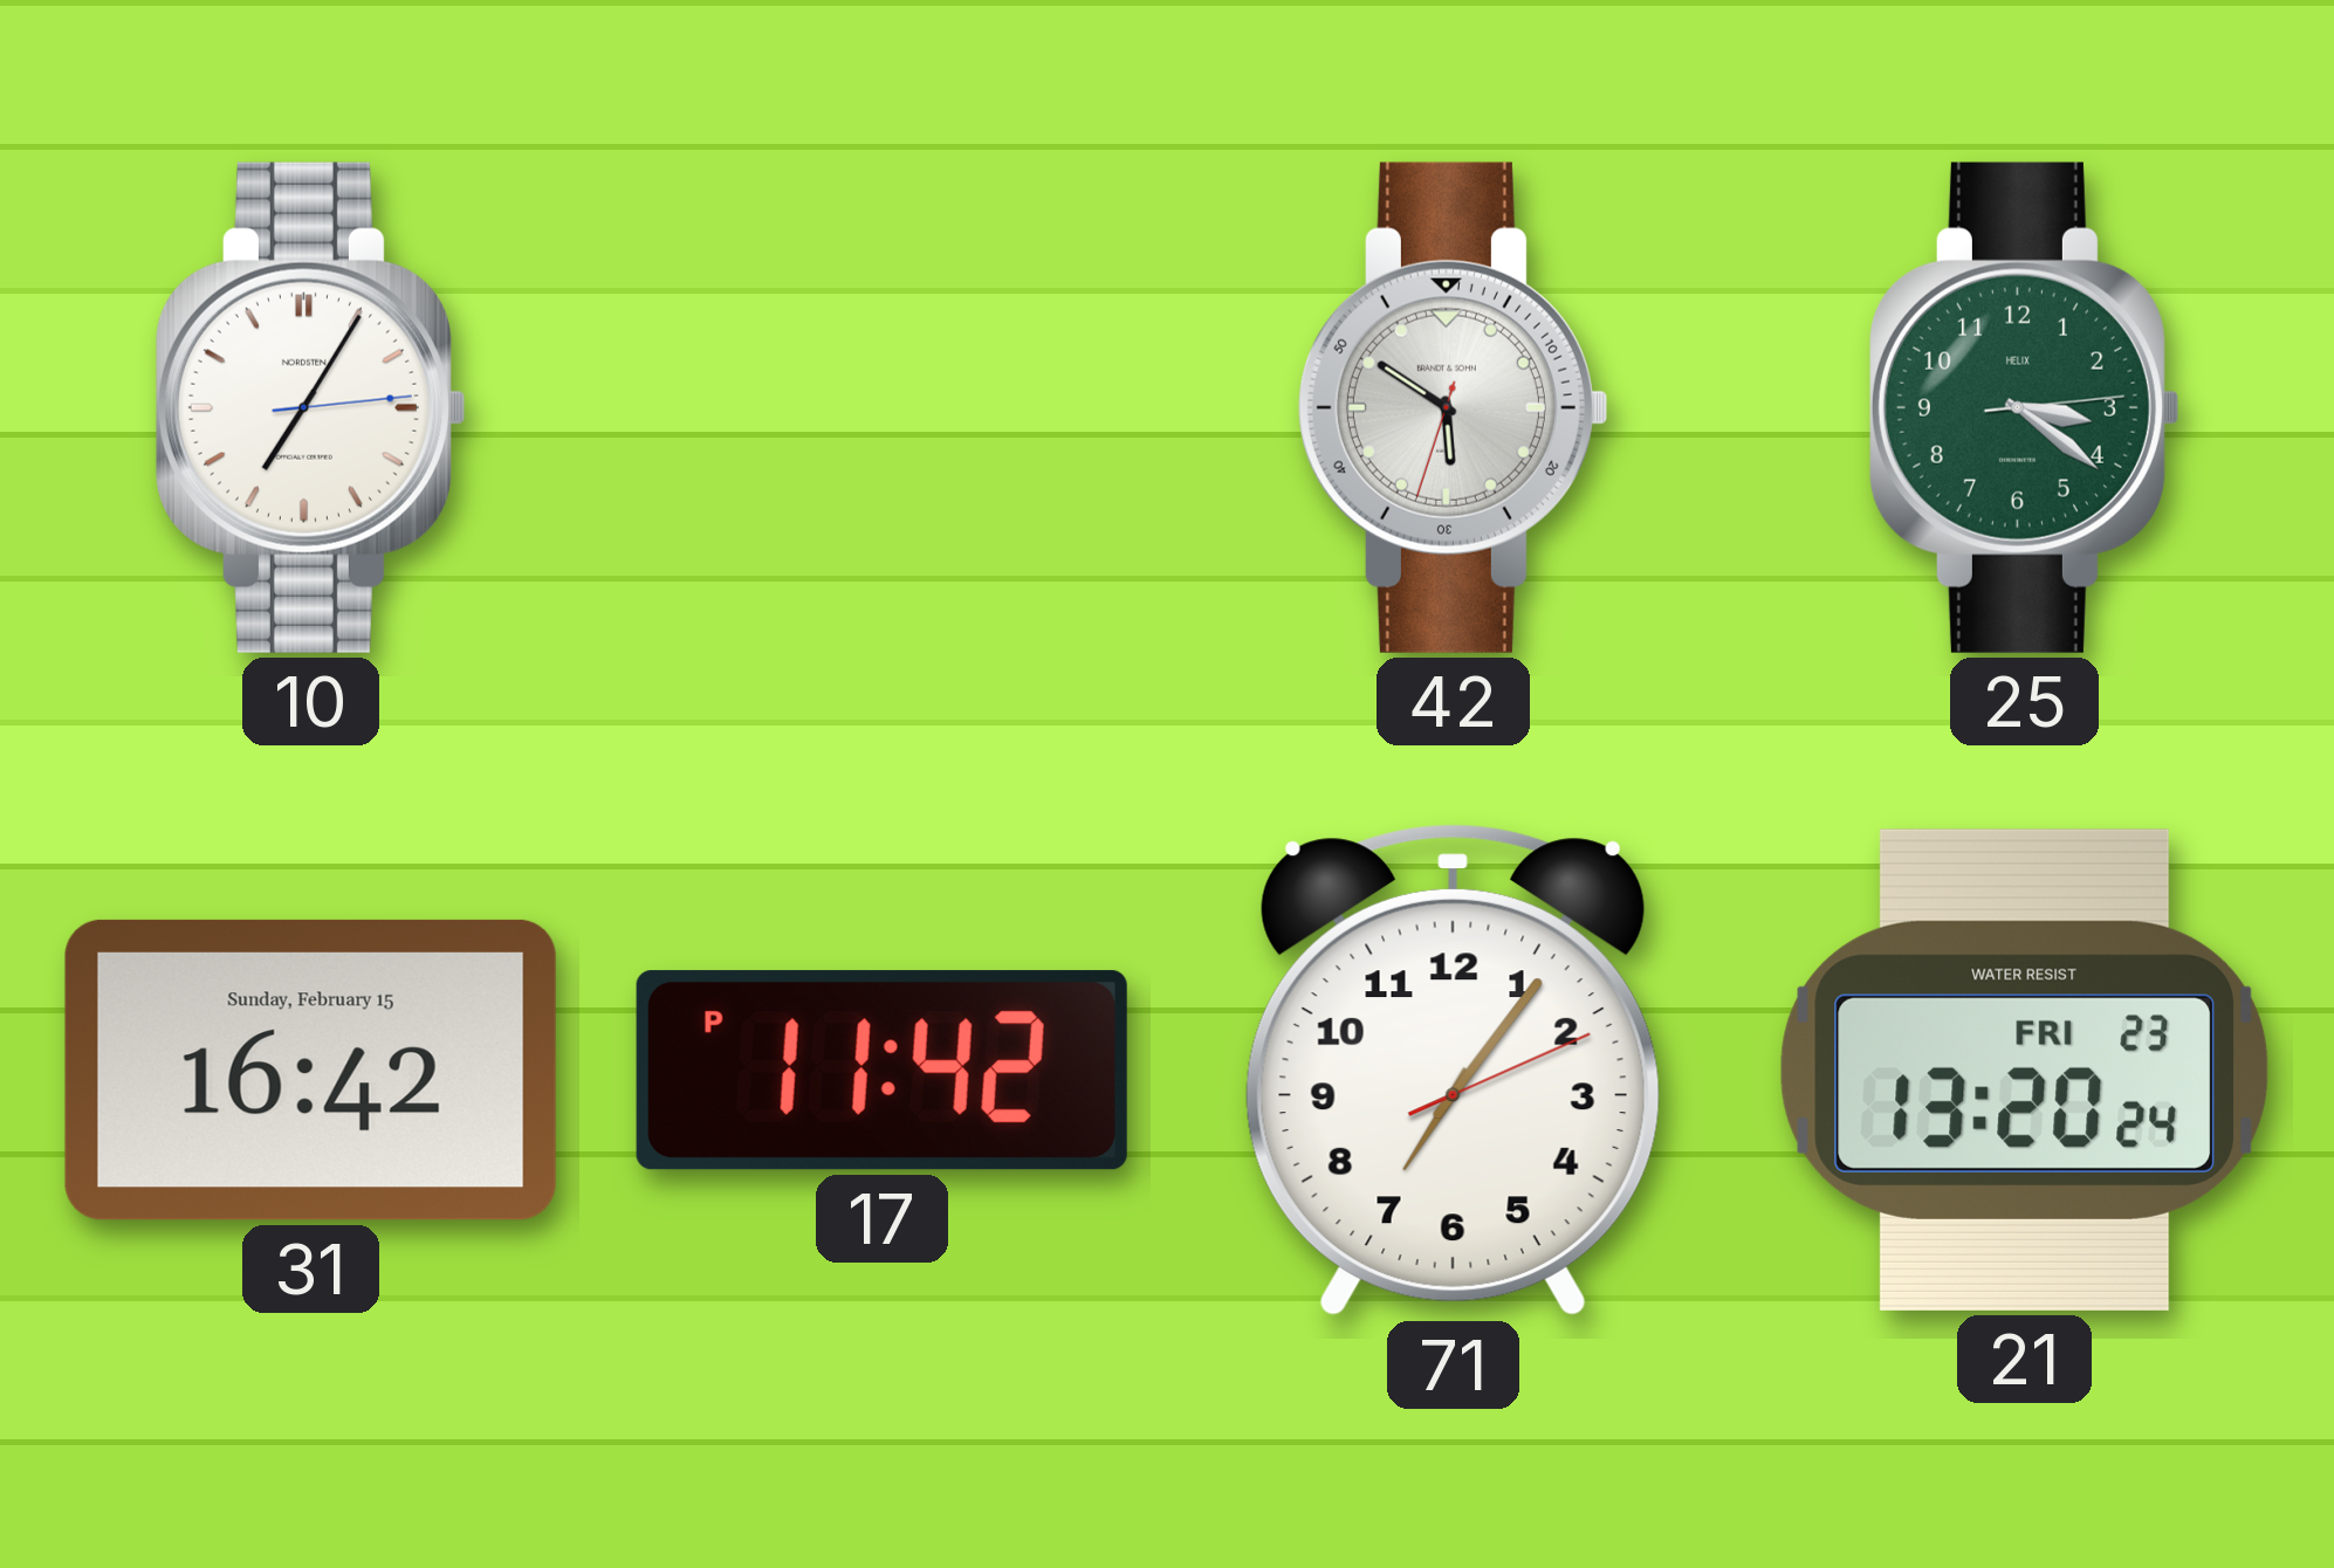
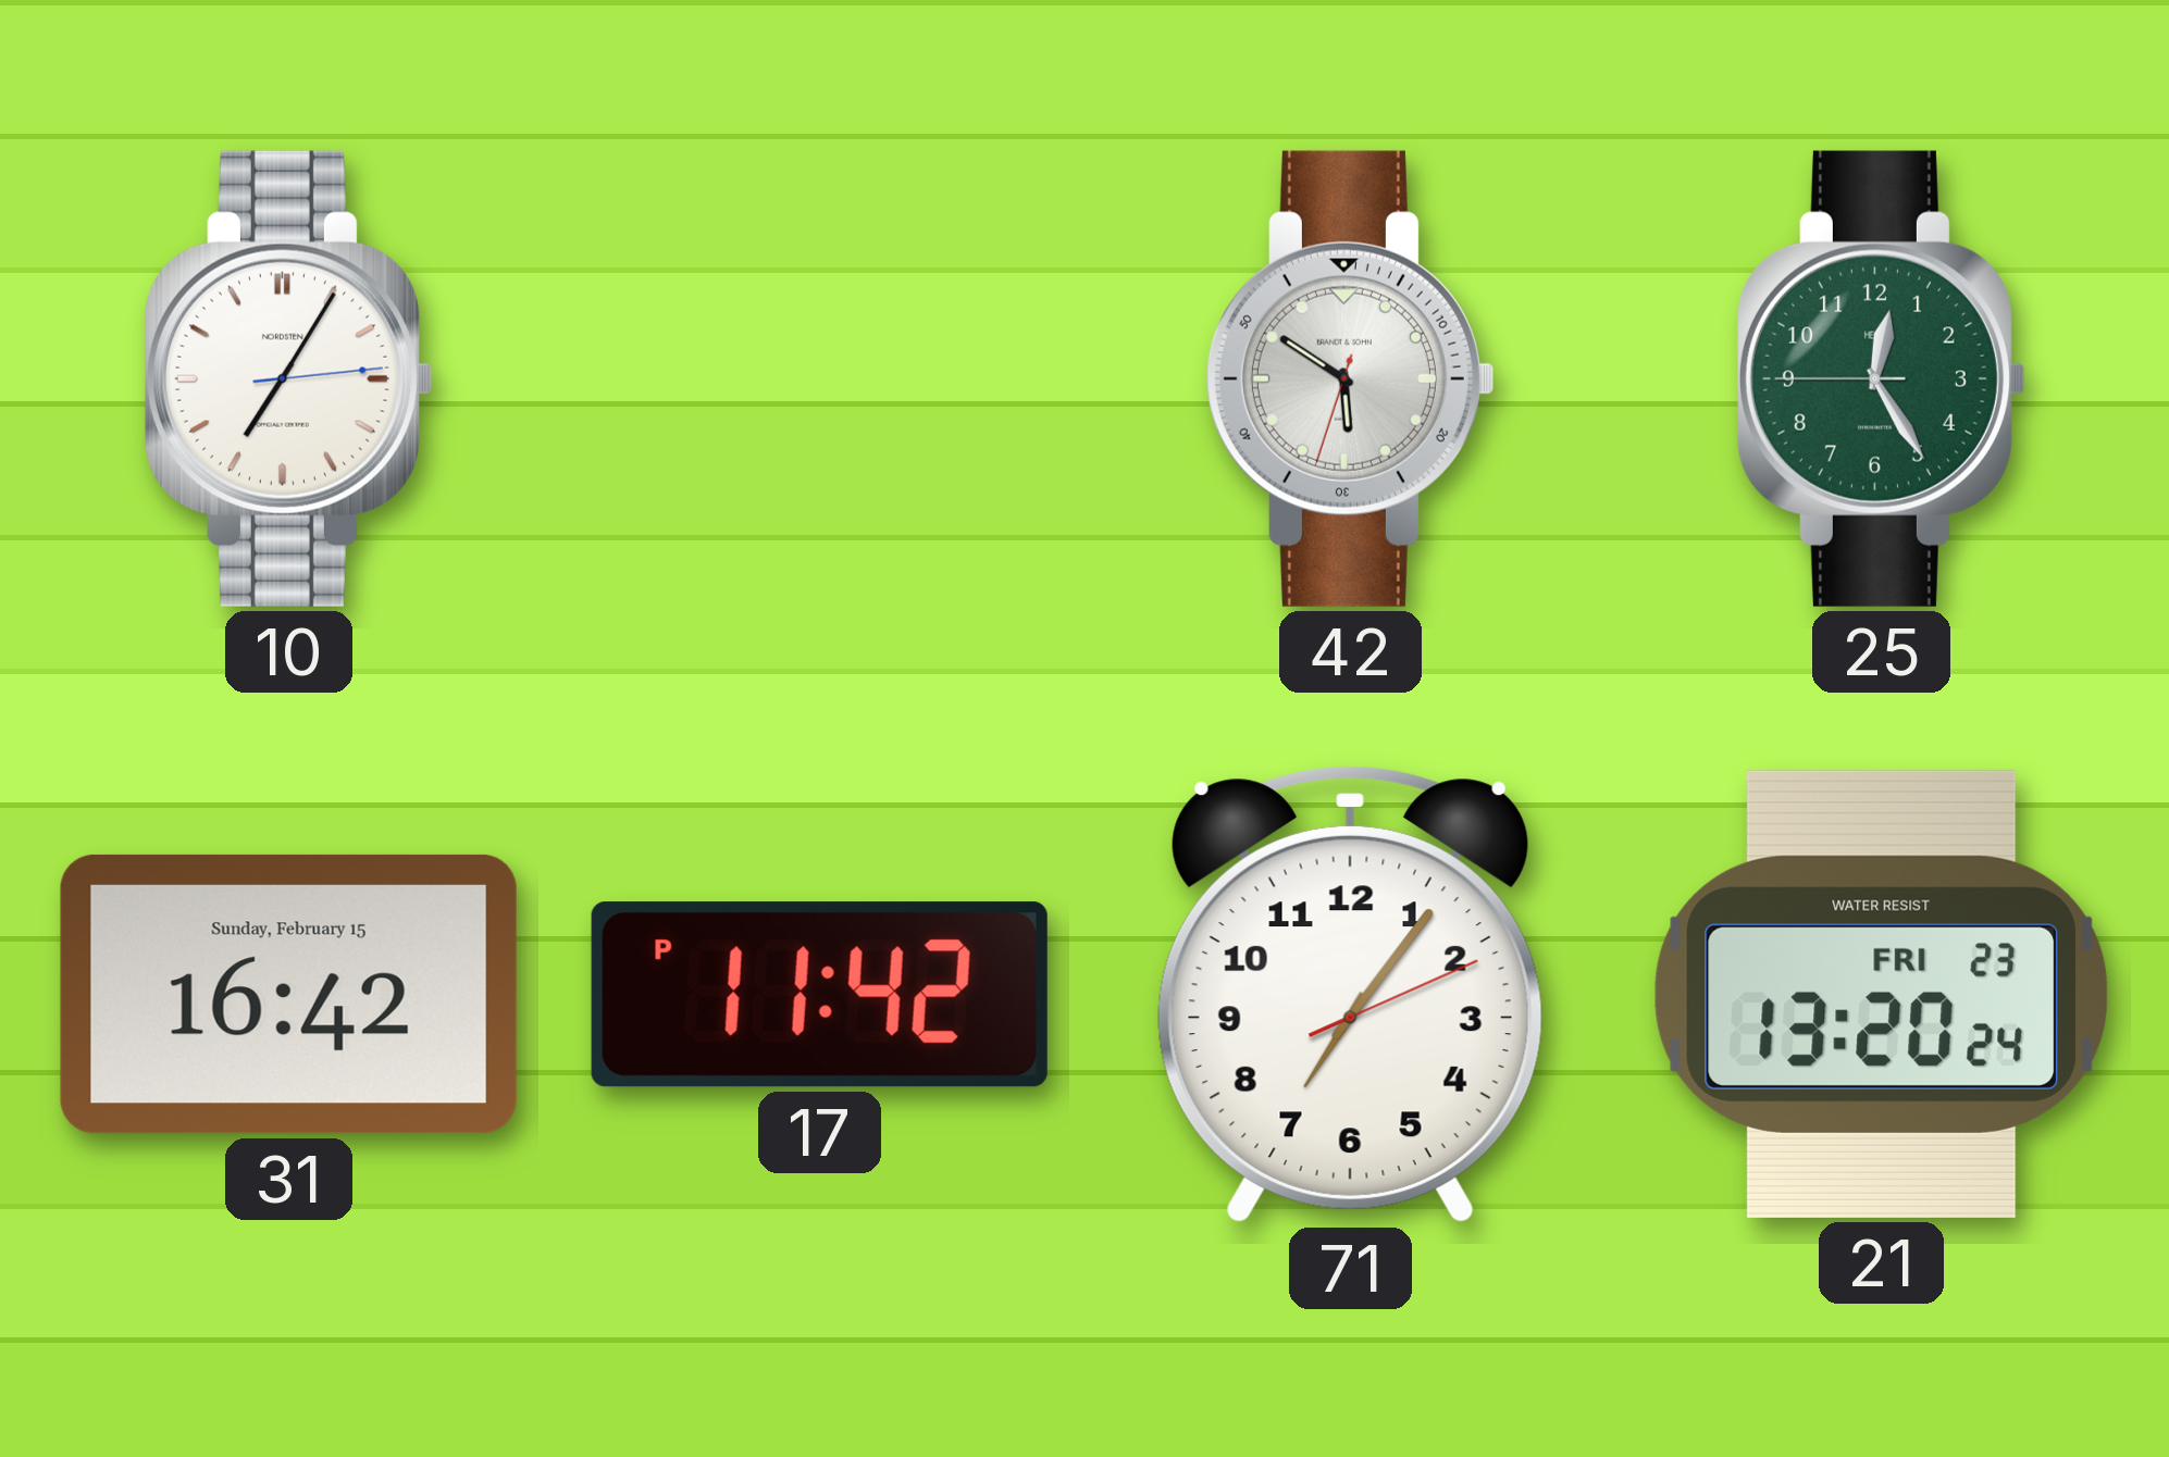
25: 3:21 -> 12:24
